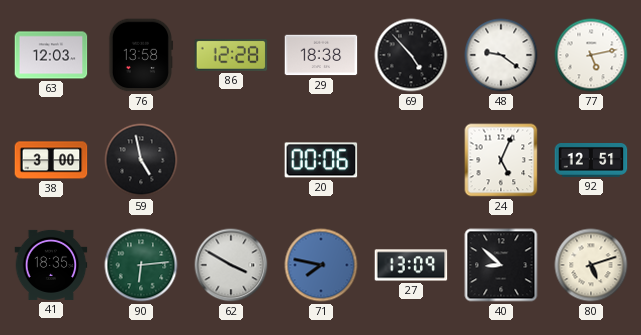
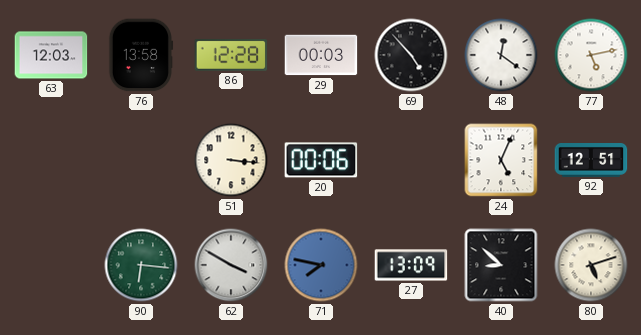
29: 18:38 -> 00:03
48: 9:21 -> 12:21
38: 3:00 -> none
59: 4:58 -> none
51: none -> 3:16
41: 18:35 -> none
90: 6:14 -> 6:16
